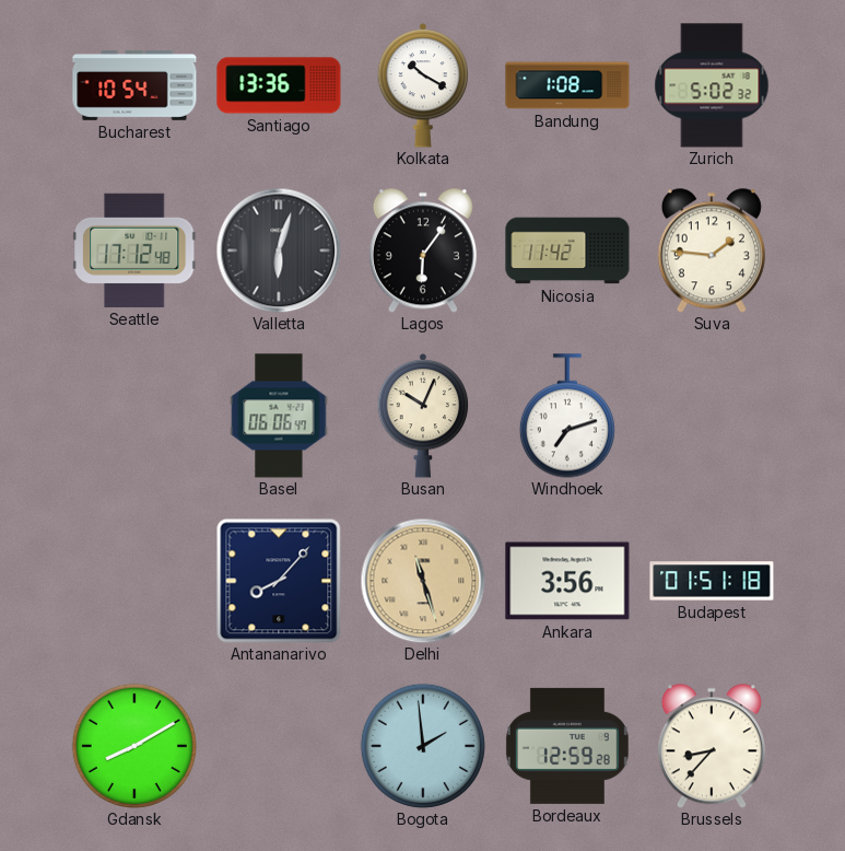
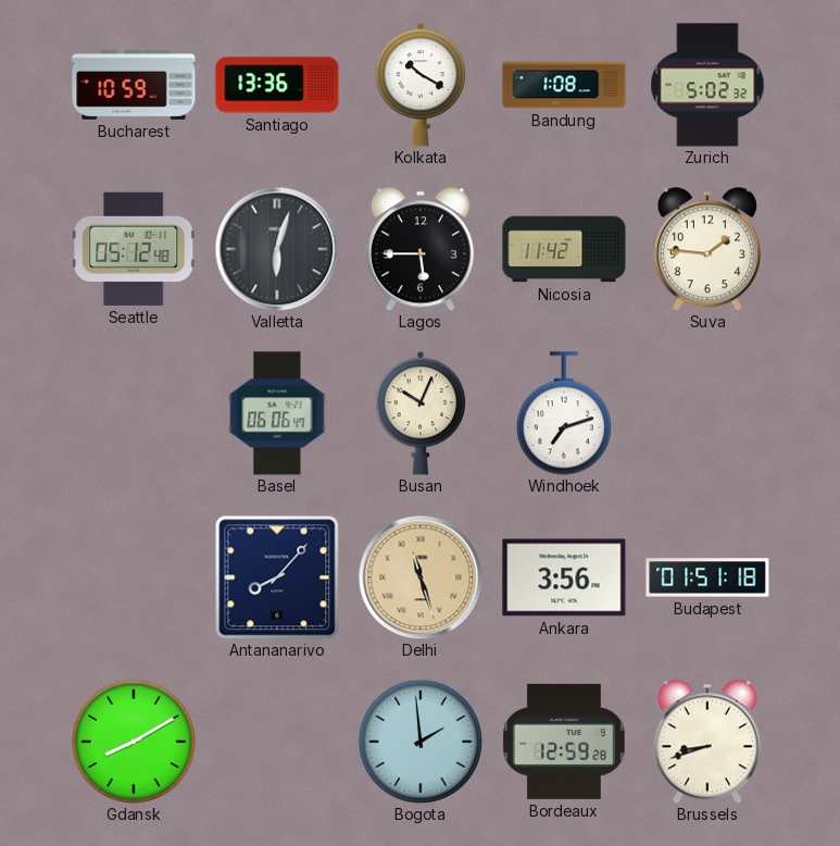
Bucharest: 10:54 -> 10:59
Seattle: 17:12 -> 05:12
Lagos: 6:06 -> 5:45
Brussels: 8:37 -> 8:42
